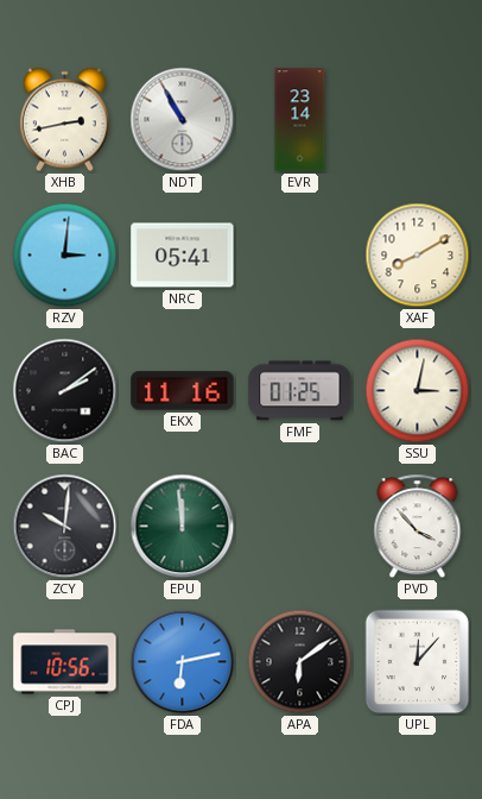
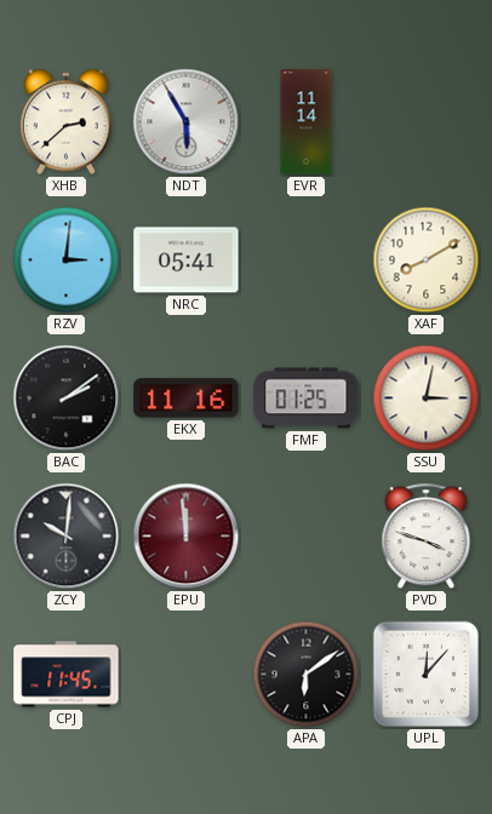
XHB: 2:43 -> 2:38
NDT: 10:55 -> 5:55
EVR: 23:14 -> 11:14
EPU dial: green -> burgundy
PVD: 3:53 -> 3:48
CPJ: 10:56 -> 11:45
FDA: 6:13 -> none
